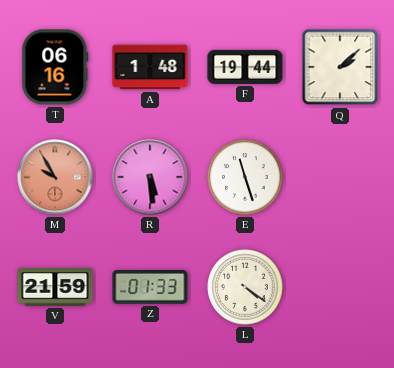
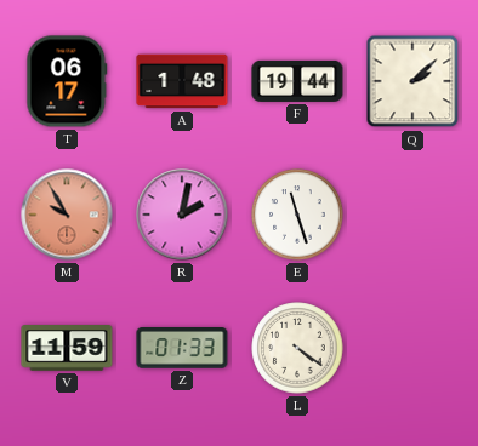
T: 06:16 -> 06:17
R: 5:29 -> 2:02
V: 21:59 -> 11:59
